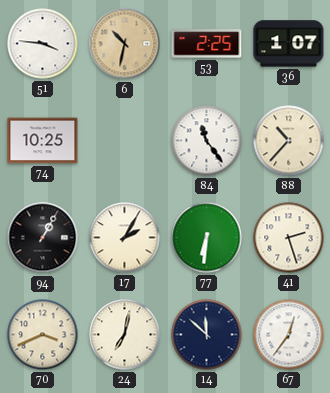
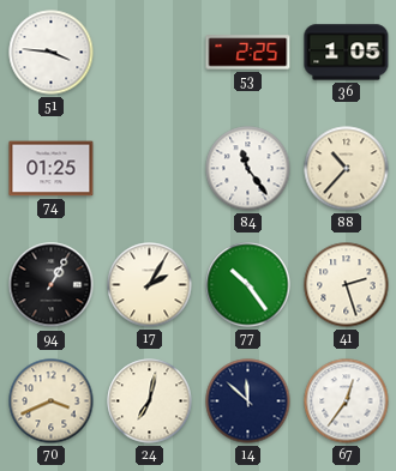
6: 10:32 -> none
36: 1:07 -> 1:05
74: 10:25 -> 01:25
77: 6:31 -> 10:24
